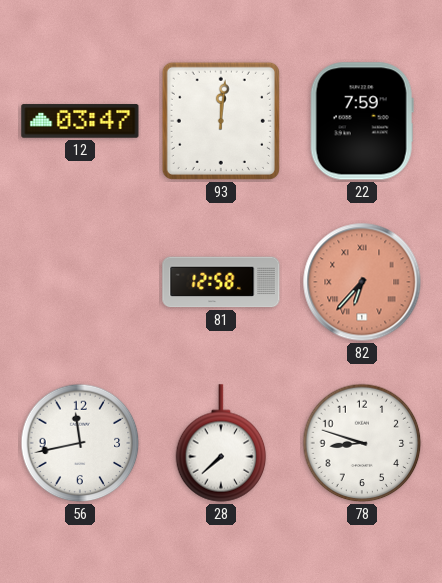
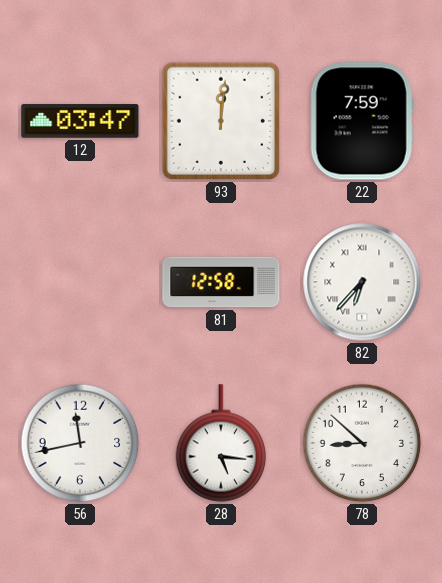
82 dial: salmon -> white
28: 7:38 -> 5:16
78: 8:48 -> 8:52
